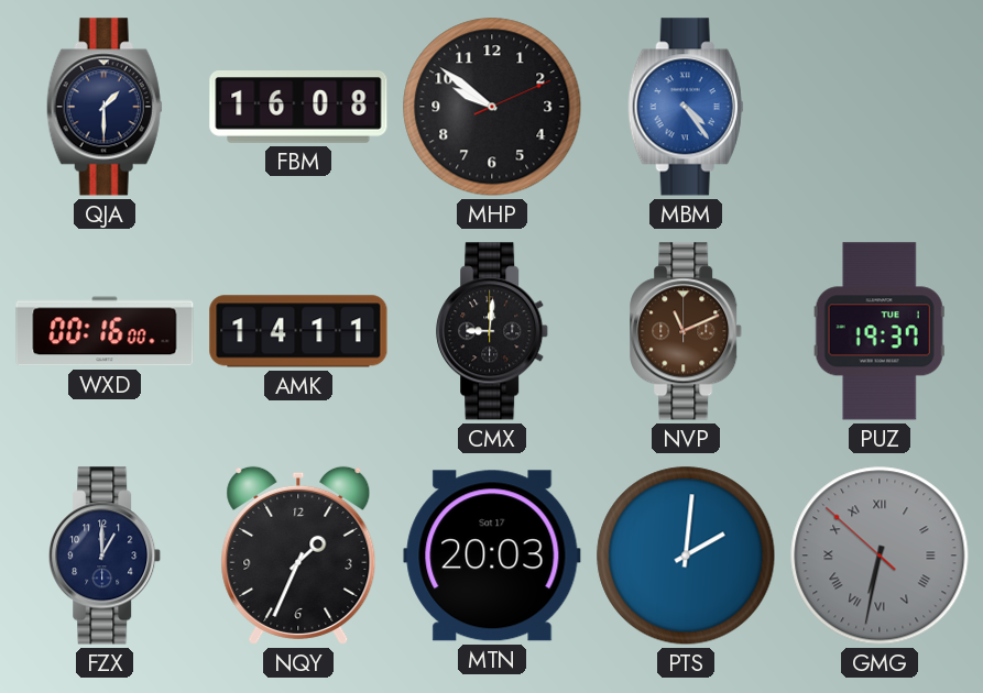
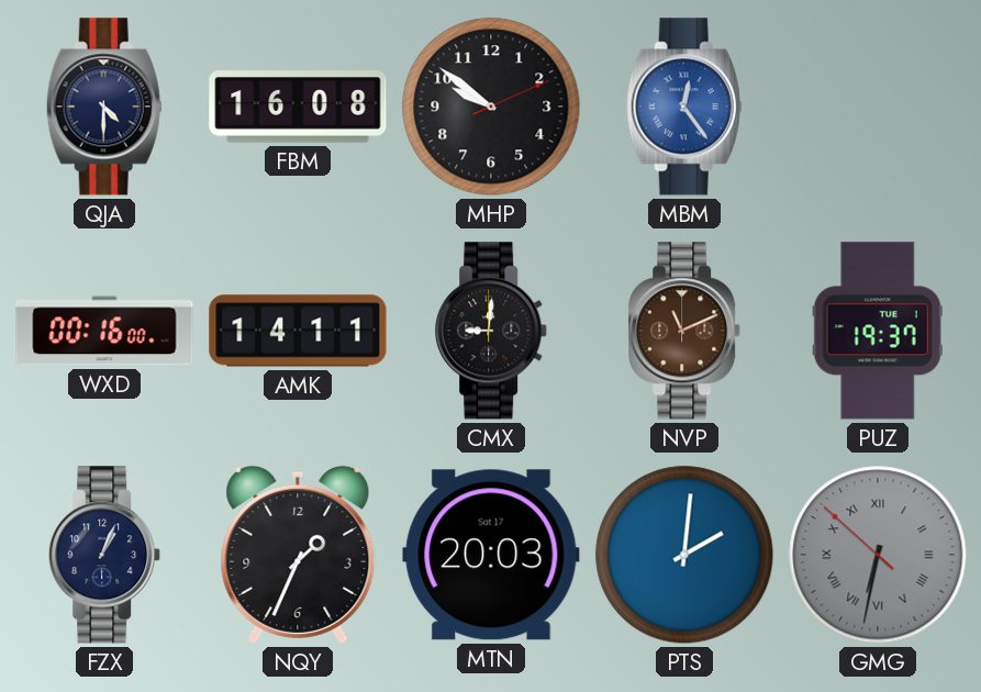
QJA: 1:30 -> 4:30
MBM: 4:24 -> 12:24
FZX: 1:00 -> 1:04
